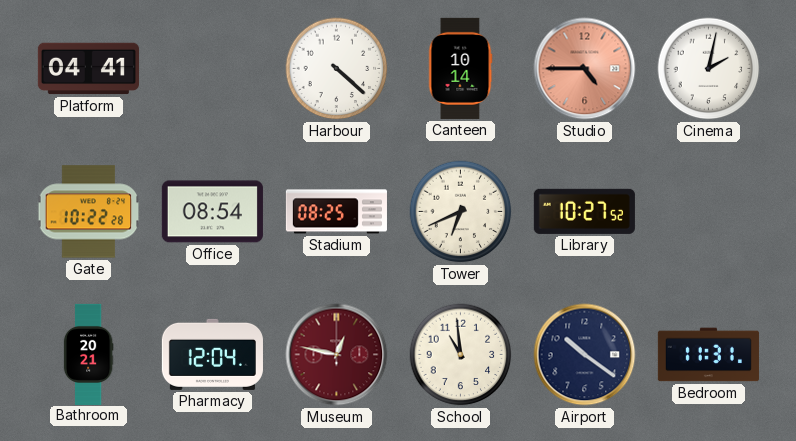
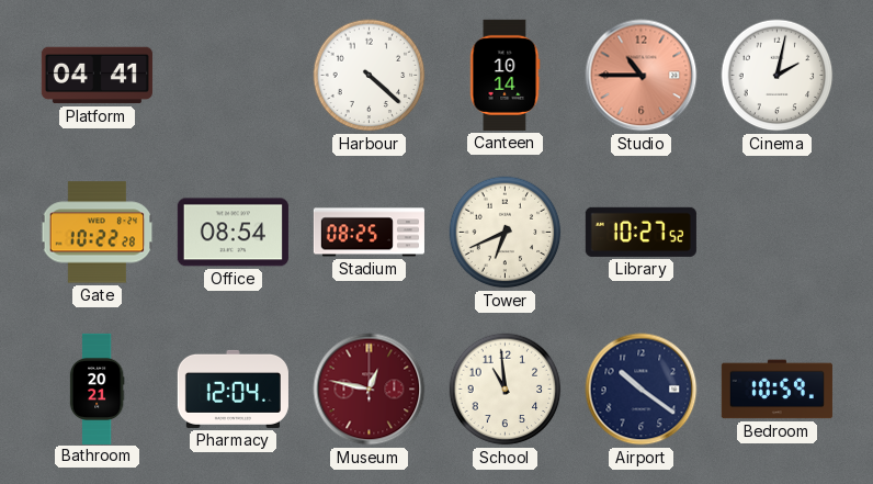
Studio: 4:45 -> 10:45
Bedroom: 11:31 -> 10:59
